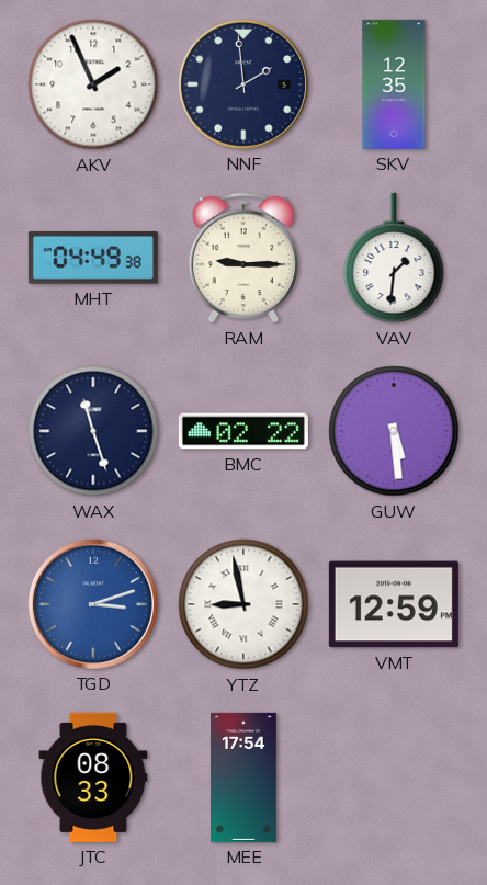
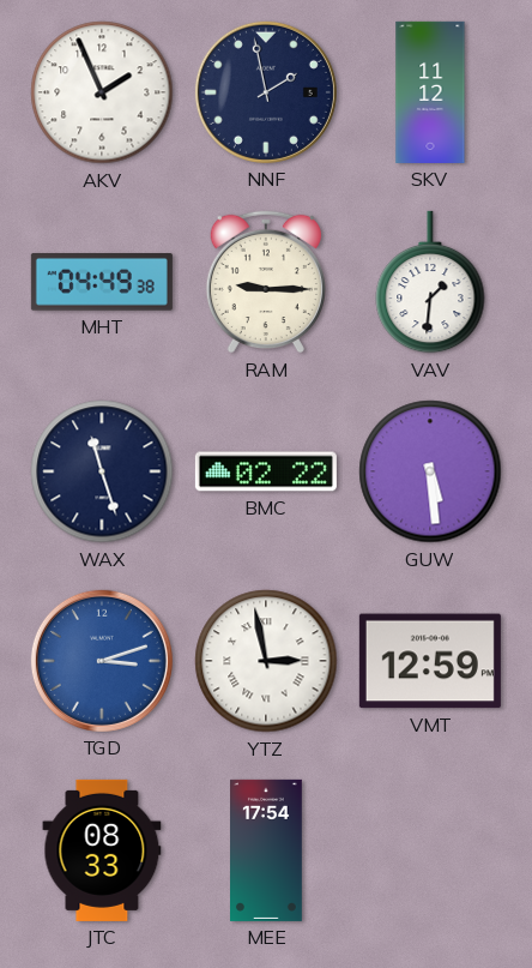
NNF: 1:59 -> 1:58
SKV: 12:35 -> 11:12
YTZ: 8:58 -> 2:58
